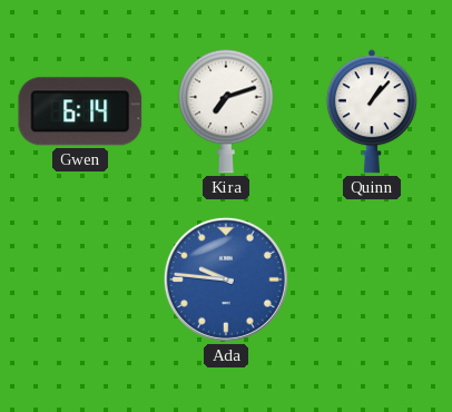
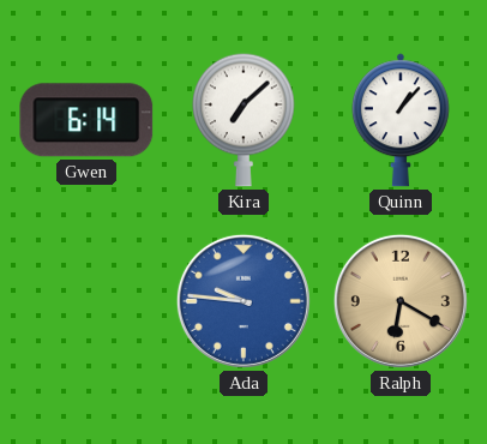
Kira: 7:12 -> 7:08
Ralph: none -> 6:20
